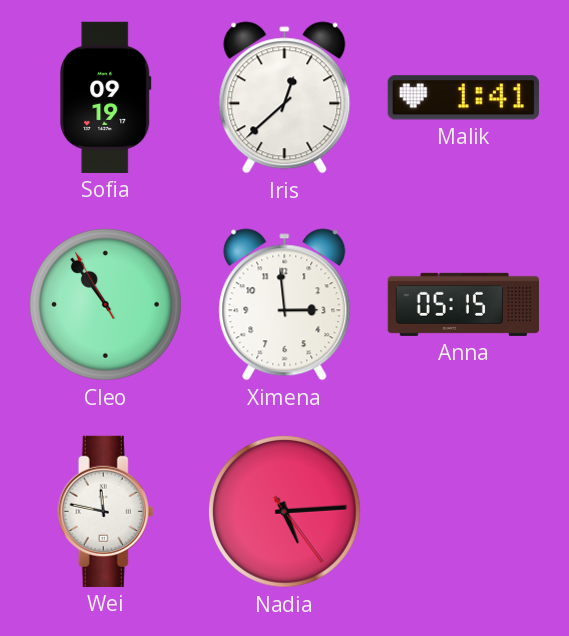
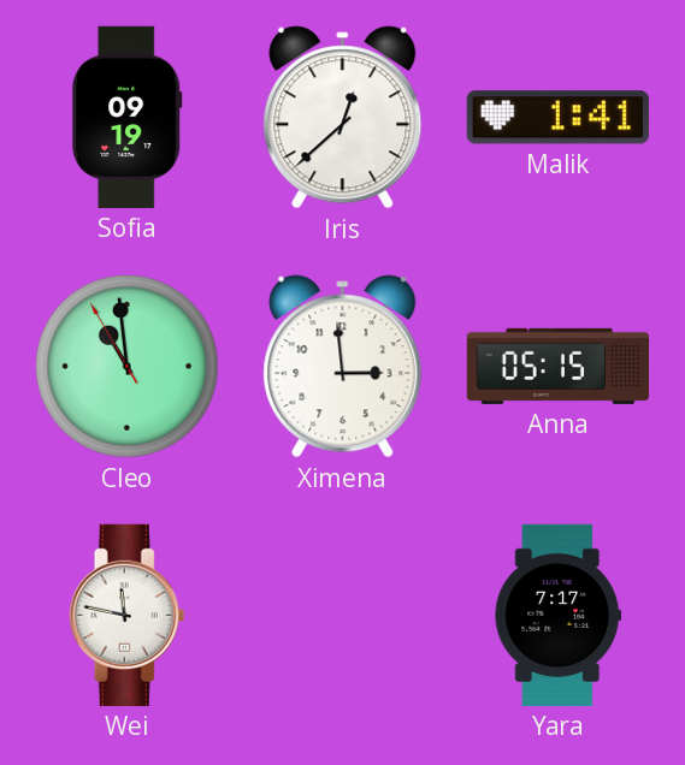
Cleo: 10:53 -> 10:58
Nadia: 5:14 -> none
Yara: none -> 7:17
